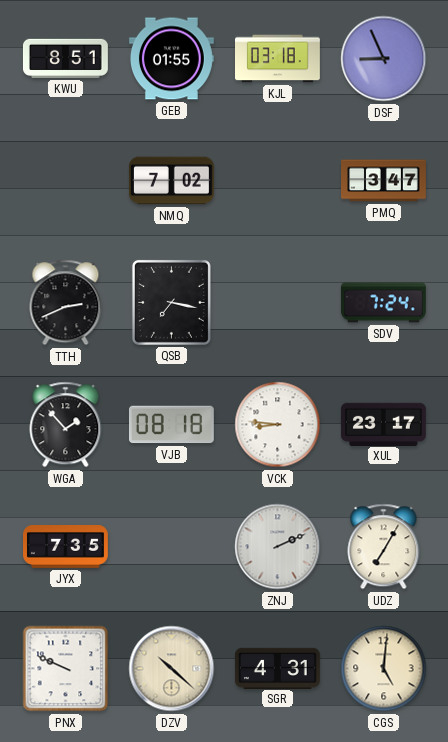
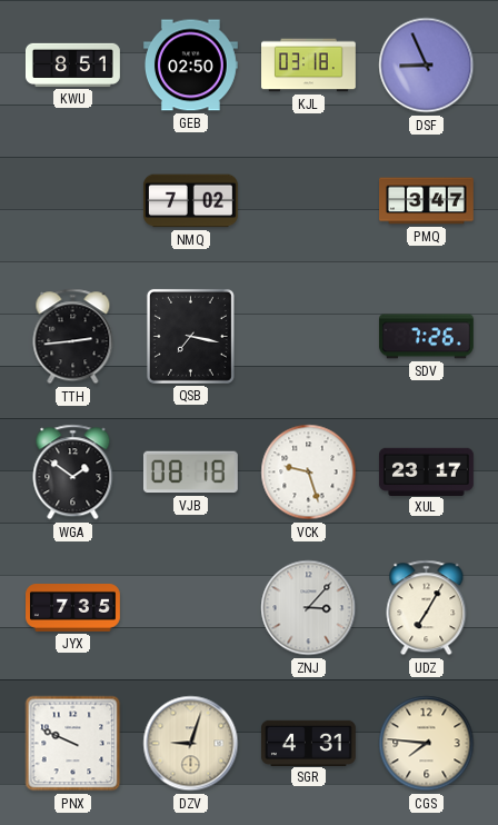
GEB: 01:55 -> 02:50
TTH: 2:41 -> 2:44
SDV: 7:24 -> 7:26
WGA: 1:53 -> 1:51
VCK: 8:46 -> 9:27
ZNJ: 2:11 -> 3:07
DZV: 10:22 -> 9:03
CGS: 5:01 -> 7:46
